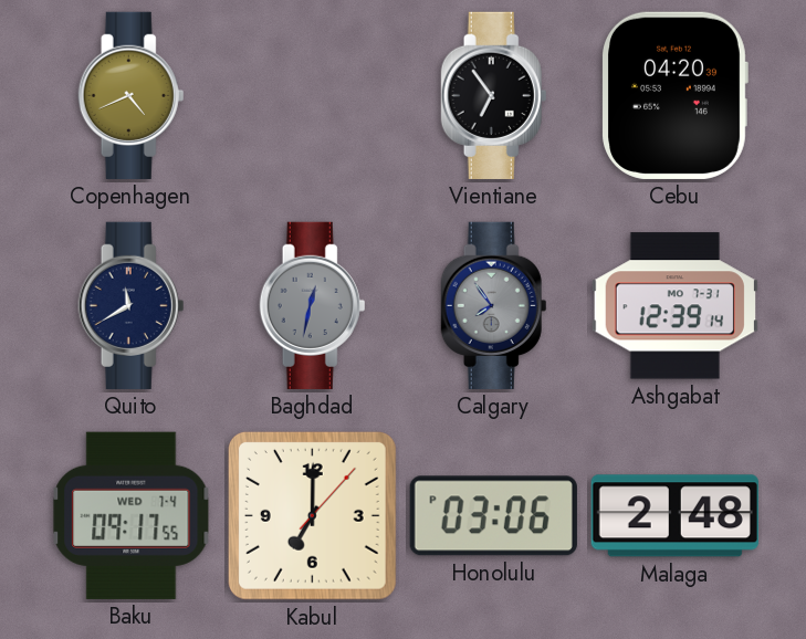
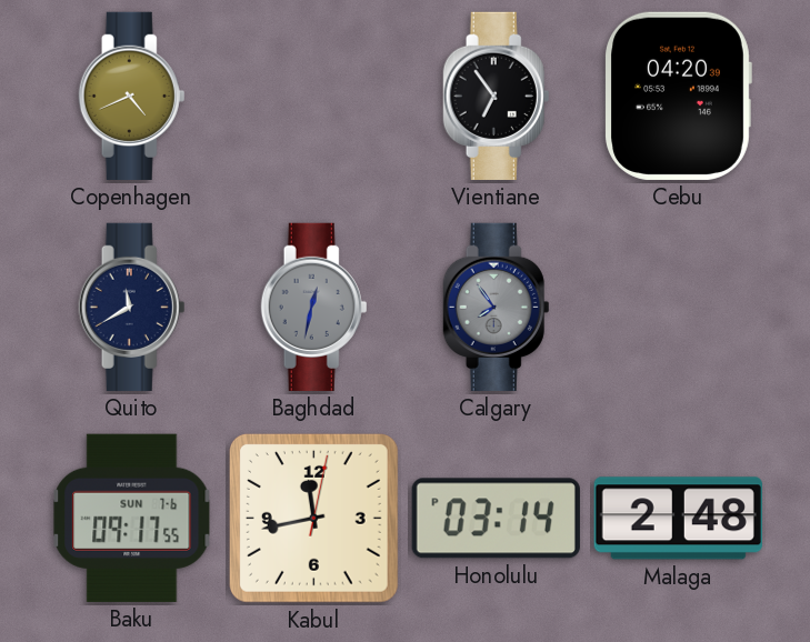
Ashgabat: 12:39 -> none
Baku date: WED 7-4 -> SUN 7-6
Kabul: 7:00 -> 11:43
Honolulu: 03:06 -> 03:14
